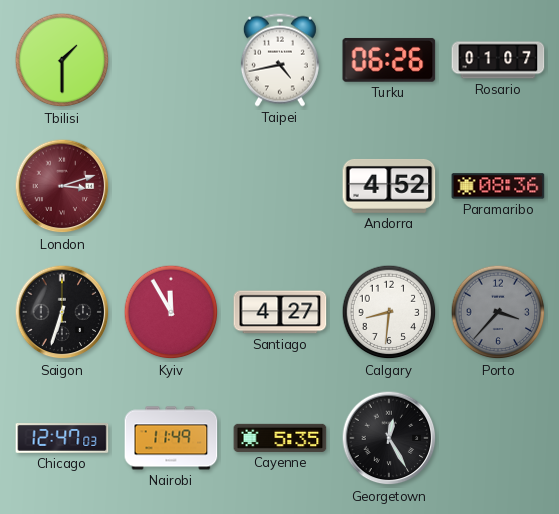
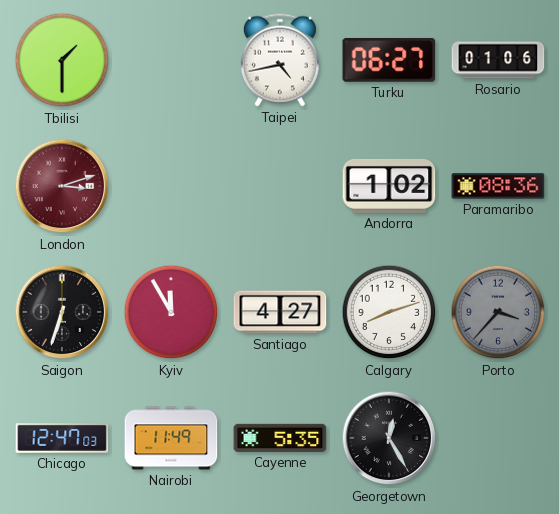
Turku: 06:26 -> 06:27
Rosario: 01:07 -> 01:06
Andorra: 4:52 -> 1:02
Calgary: 8:31 -> 8:12
